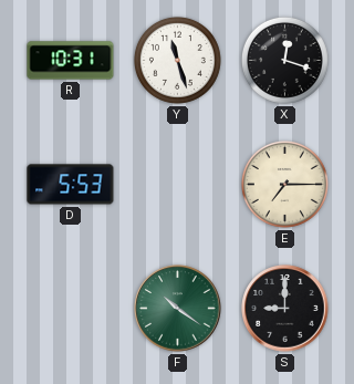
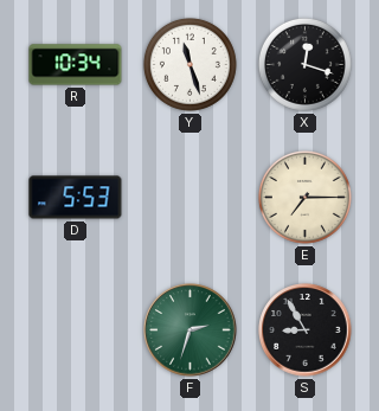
R: 10:31 -> 10:34
F: 10:21 -> 2:33
S: 9:00 -> 8:55
